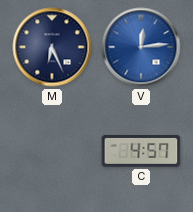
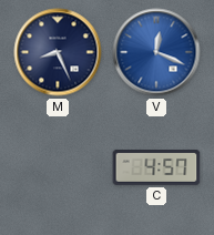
M: 6:26 -> 8:26
V: 12:14 -> 12:19
